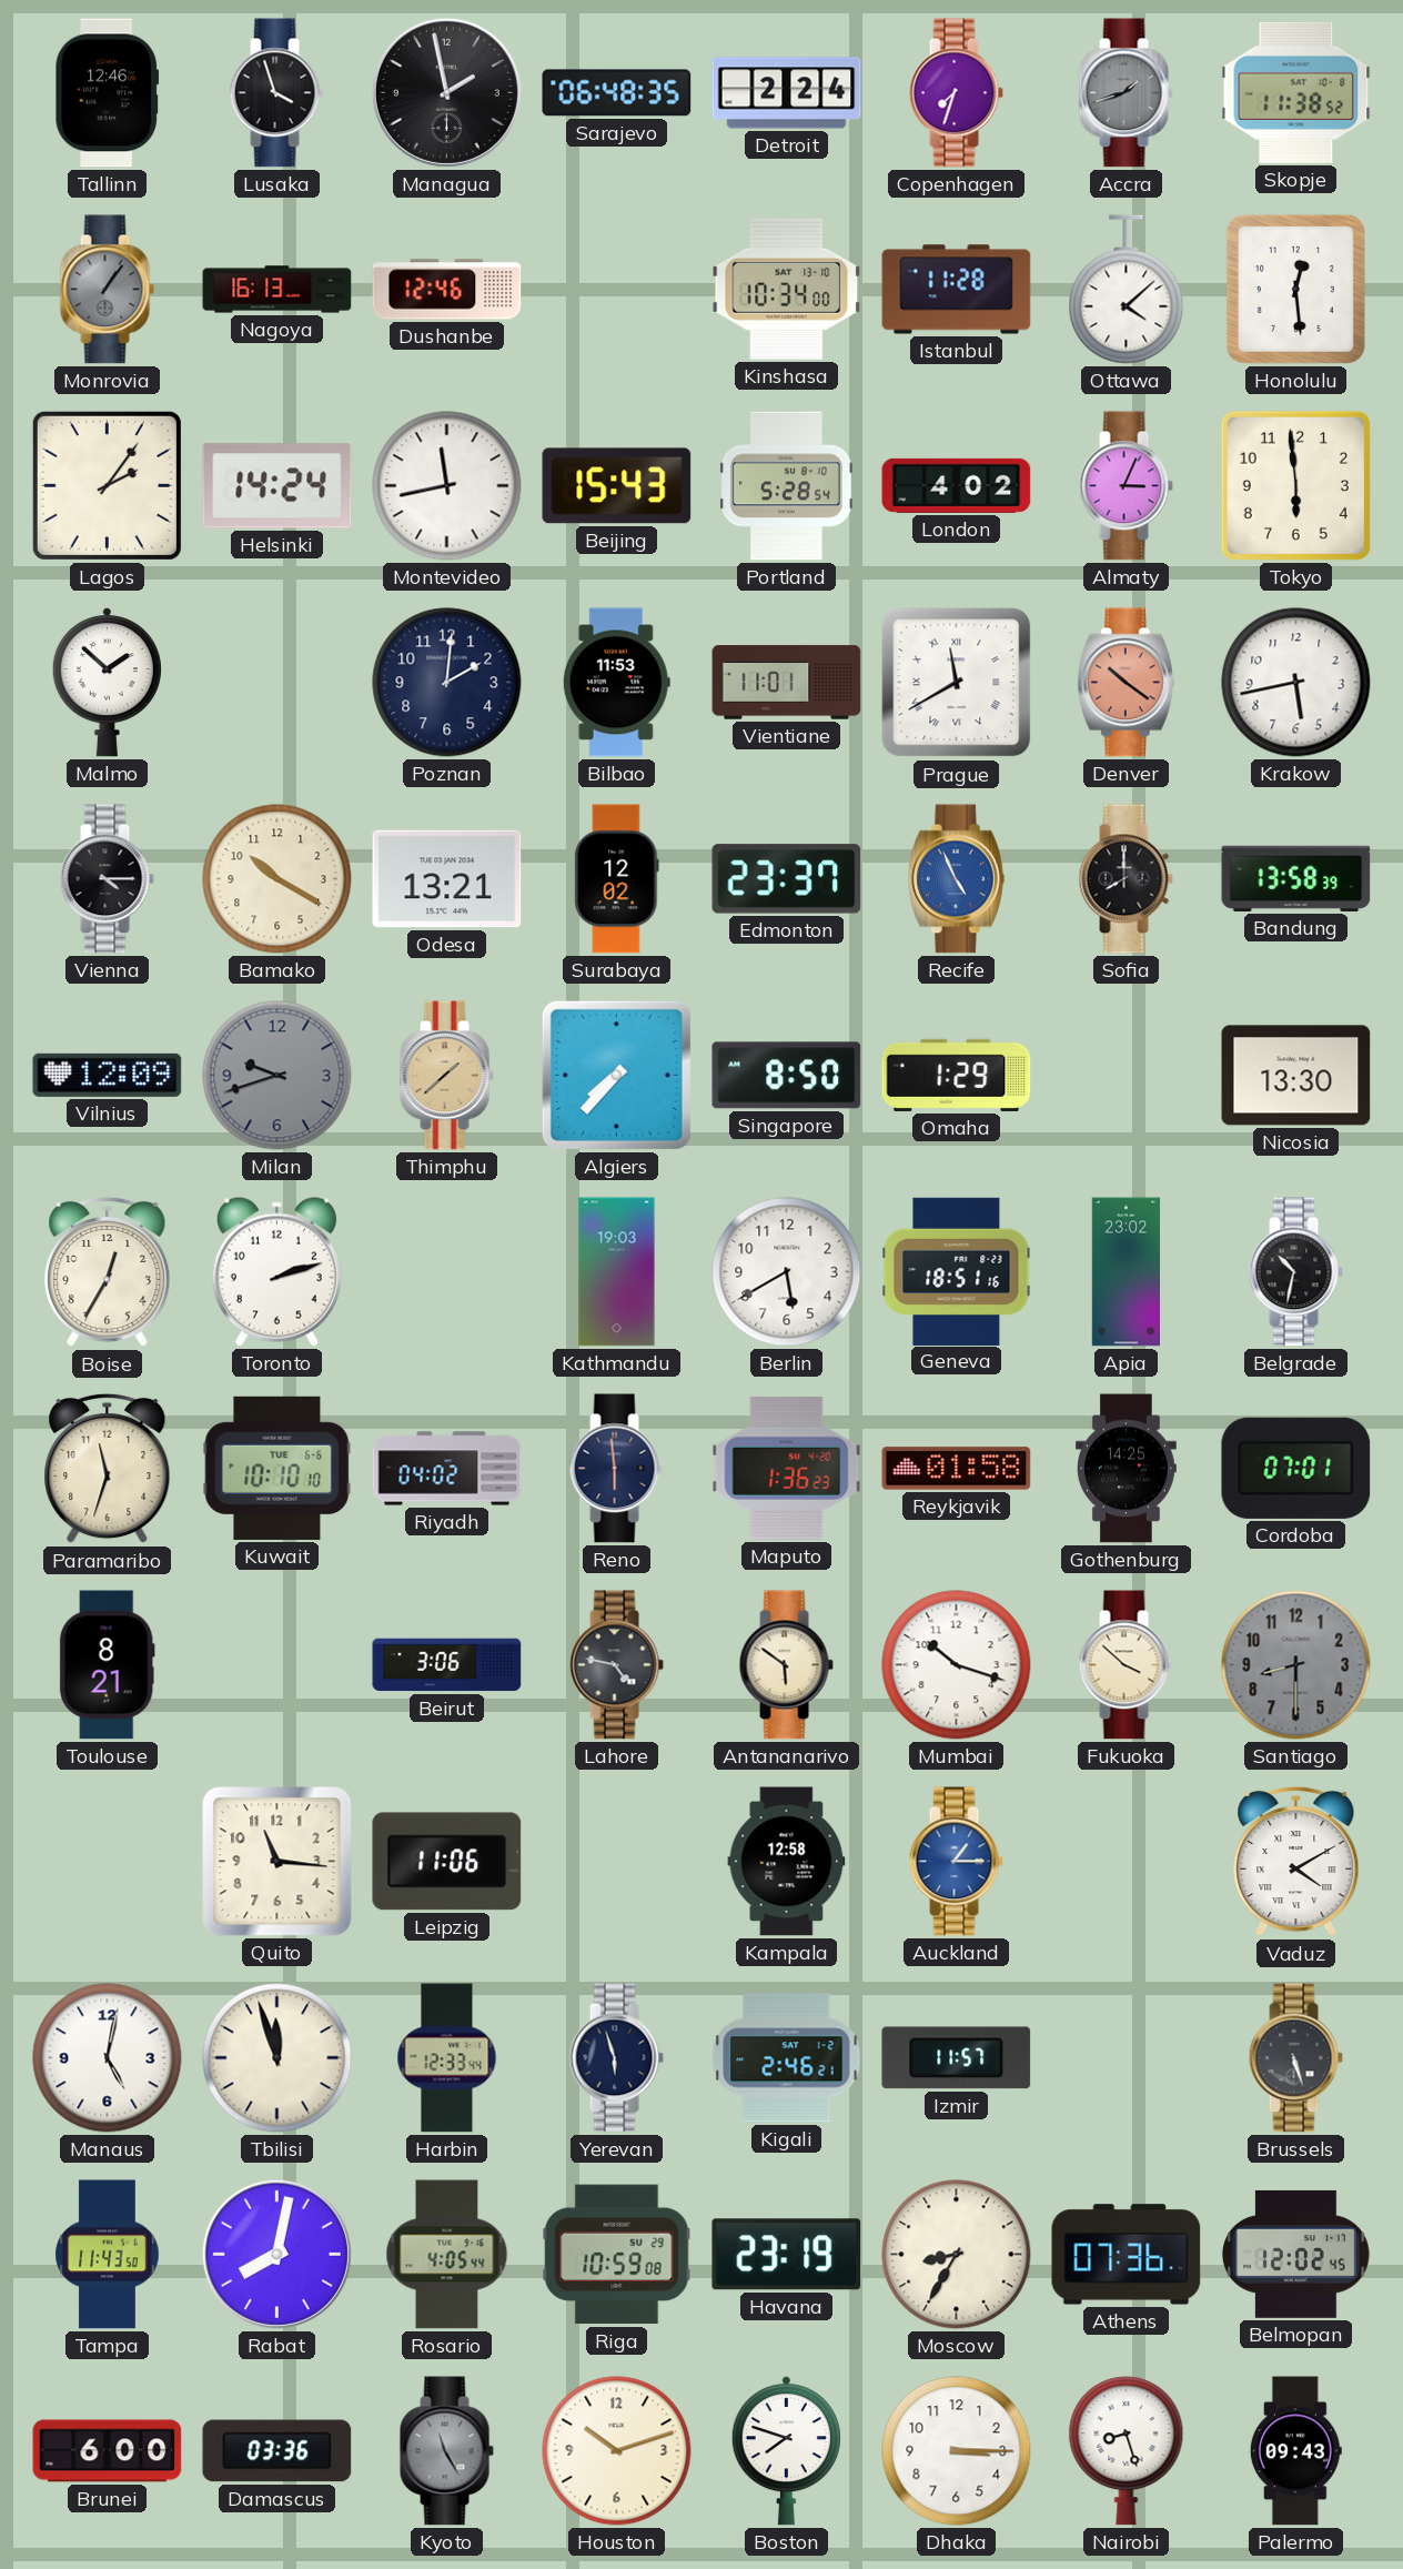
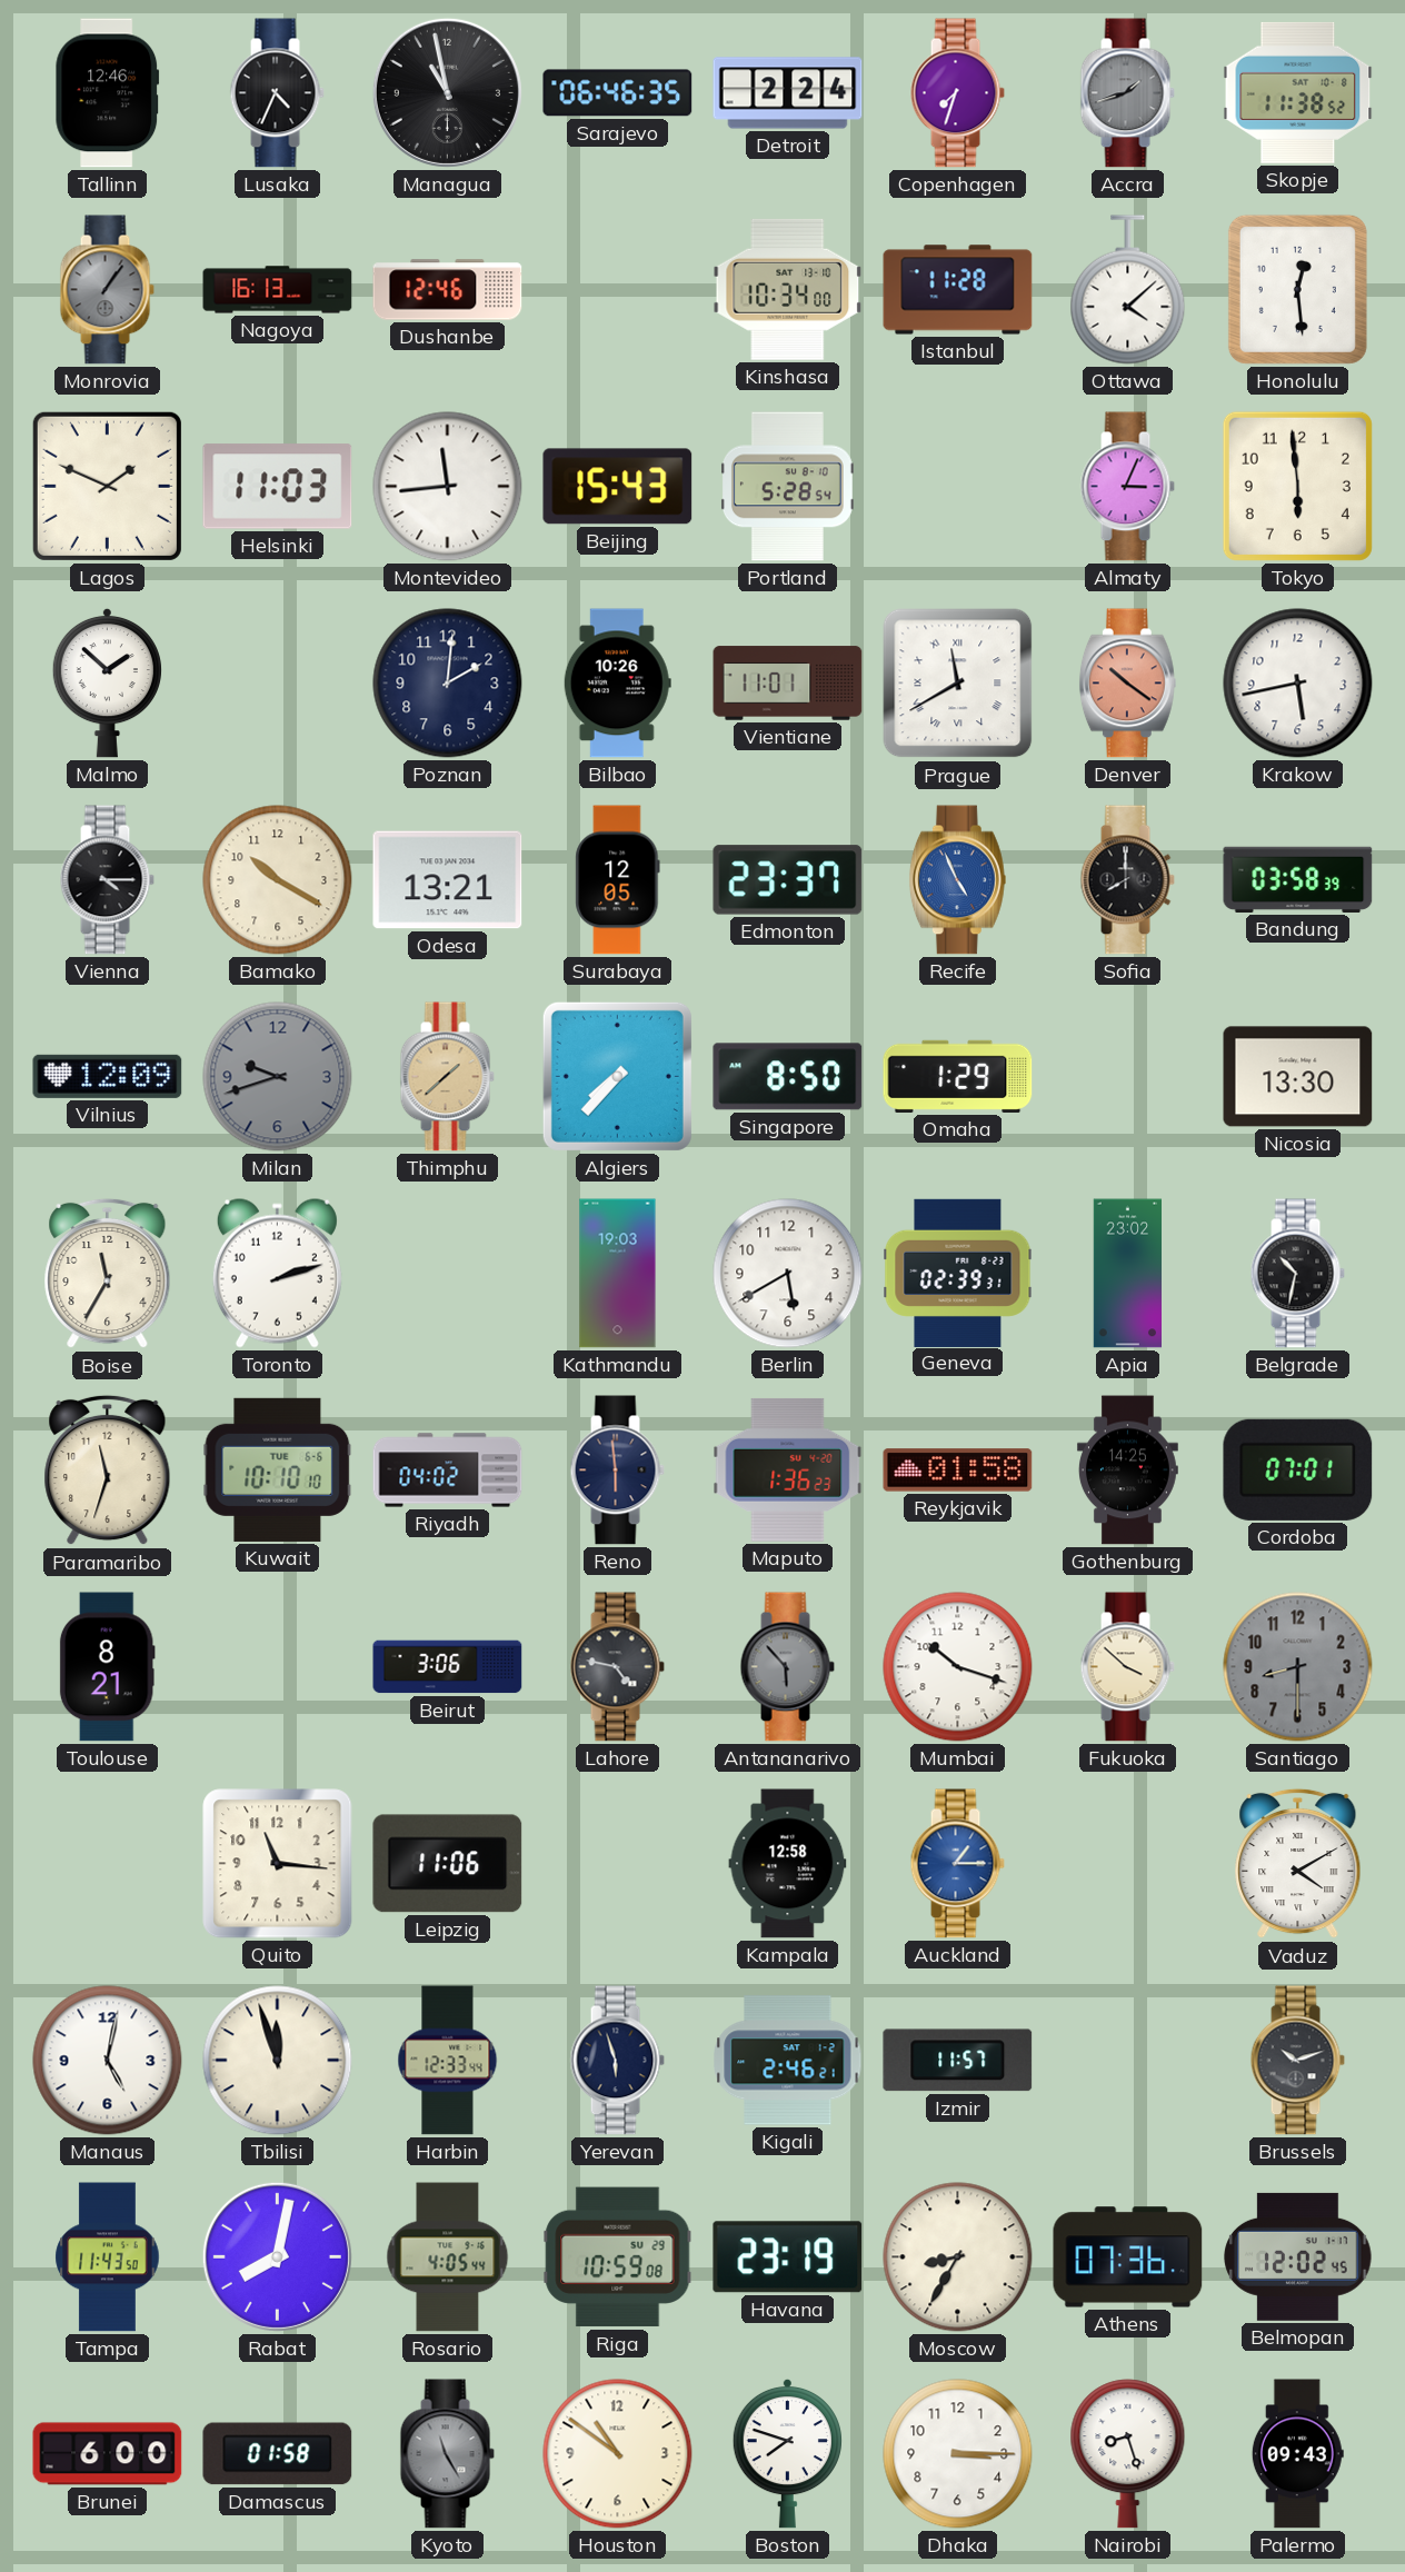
Lusaka: 3:57 -> 4:34
Managua: 1:58 -> 10:58
Sarajevo: 06:48 -> 06:46
Lagos: 2:06 -> 1:49
Helsinki: 14:24 -> 11:03
Montevideo: 11:43 -> 11:44
London: 4:02 -> none
Bilbao: 11:53 -> 10:26
Surabaya: 12:02 -> 12:05
Bandung: 13:58 -> 03:58
Boise: 12:35 -> 11:35
Geneva: 18:51 -> 02:39
Antananarivo: 5:51 -> 5:53
Antananarivo dial: cream -> grey
Brussels: 5:27 -> 10:12
Damascus: 03:36 -> 01:58
Houston: 10:12 -> 10:51
